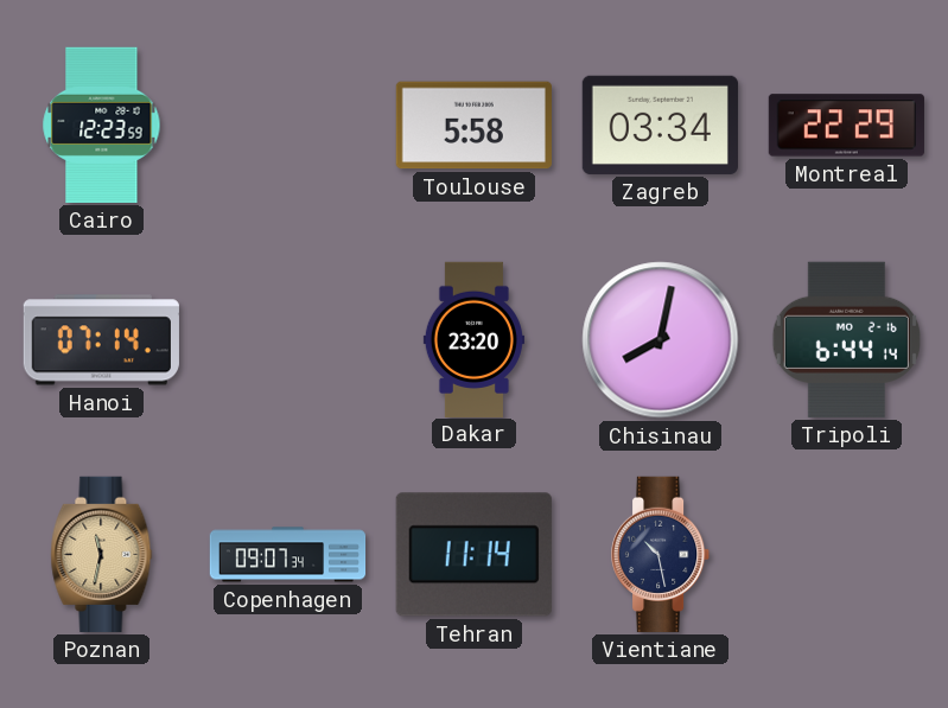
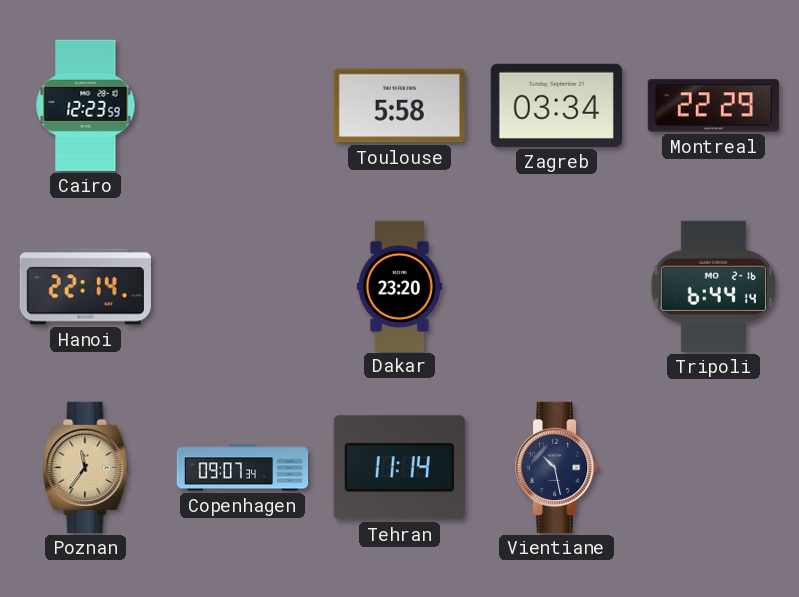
Hanoi: 07:14 -> 22:14
Chisinau: 8:02 -> none
Poznan: 11:32 -> 11:36
